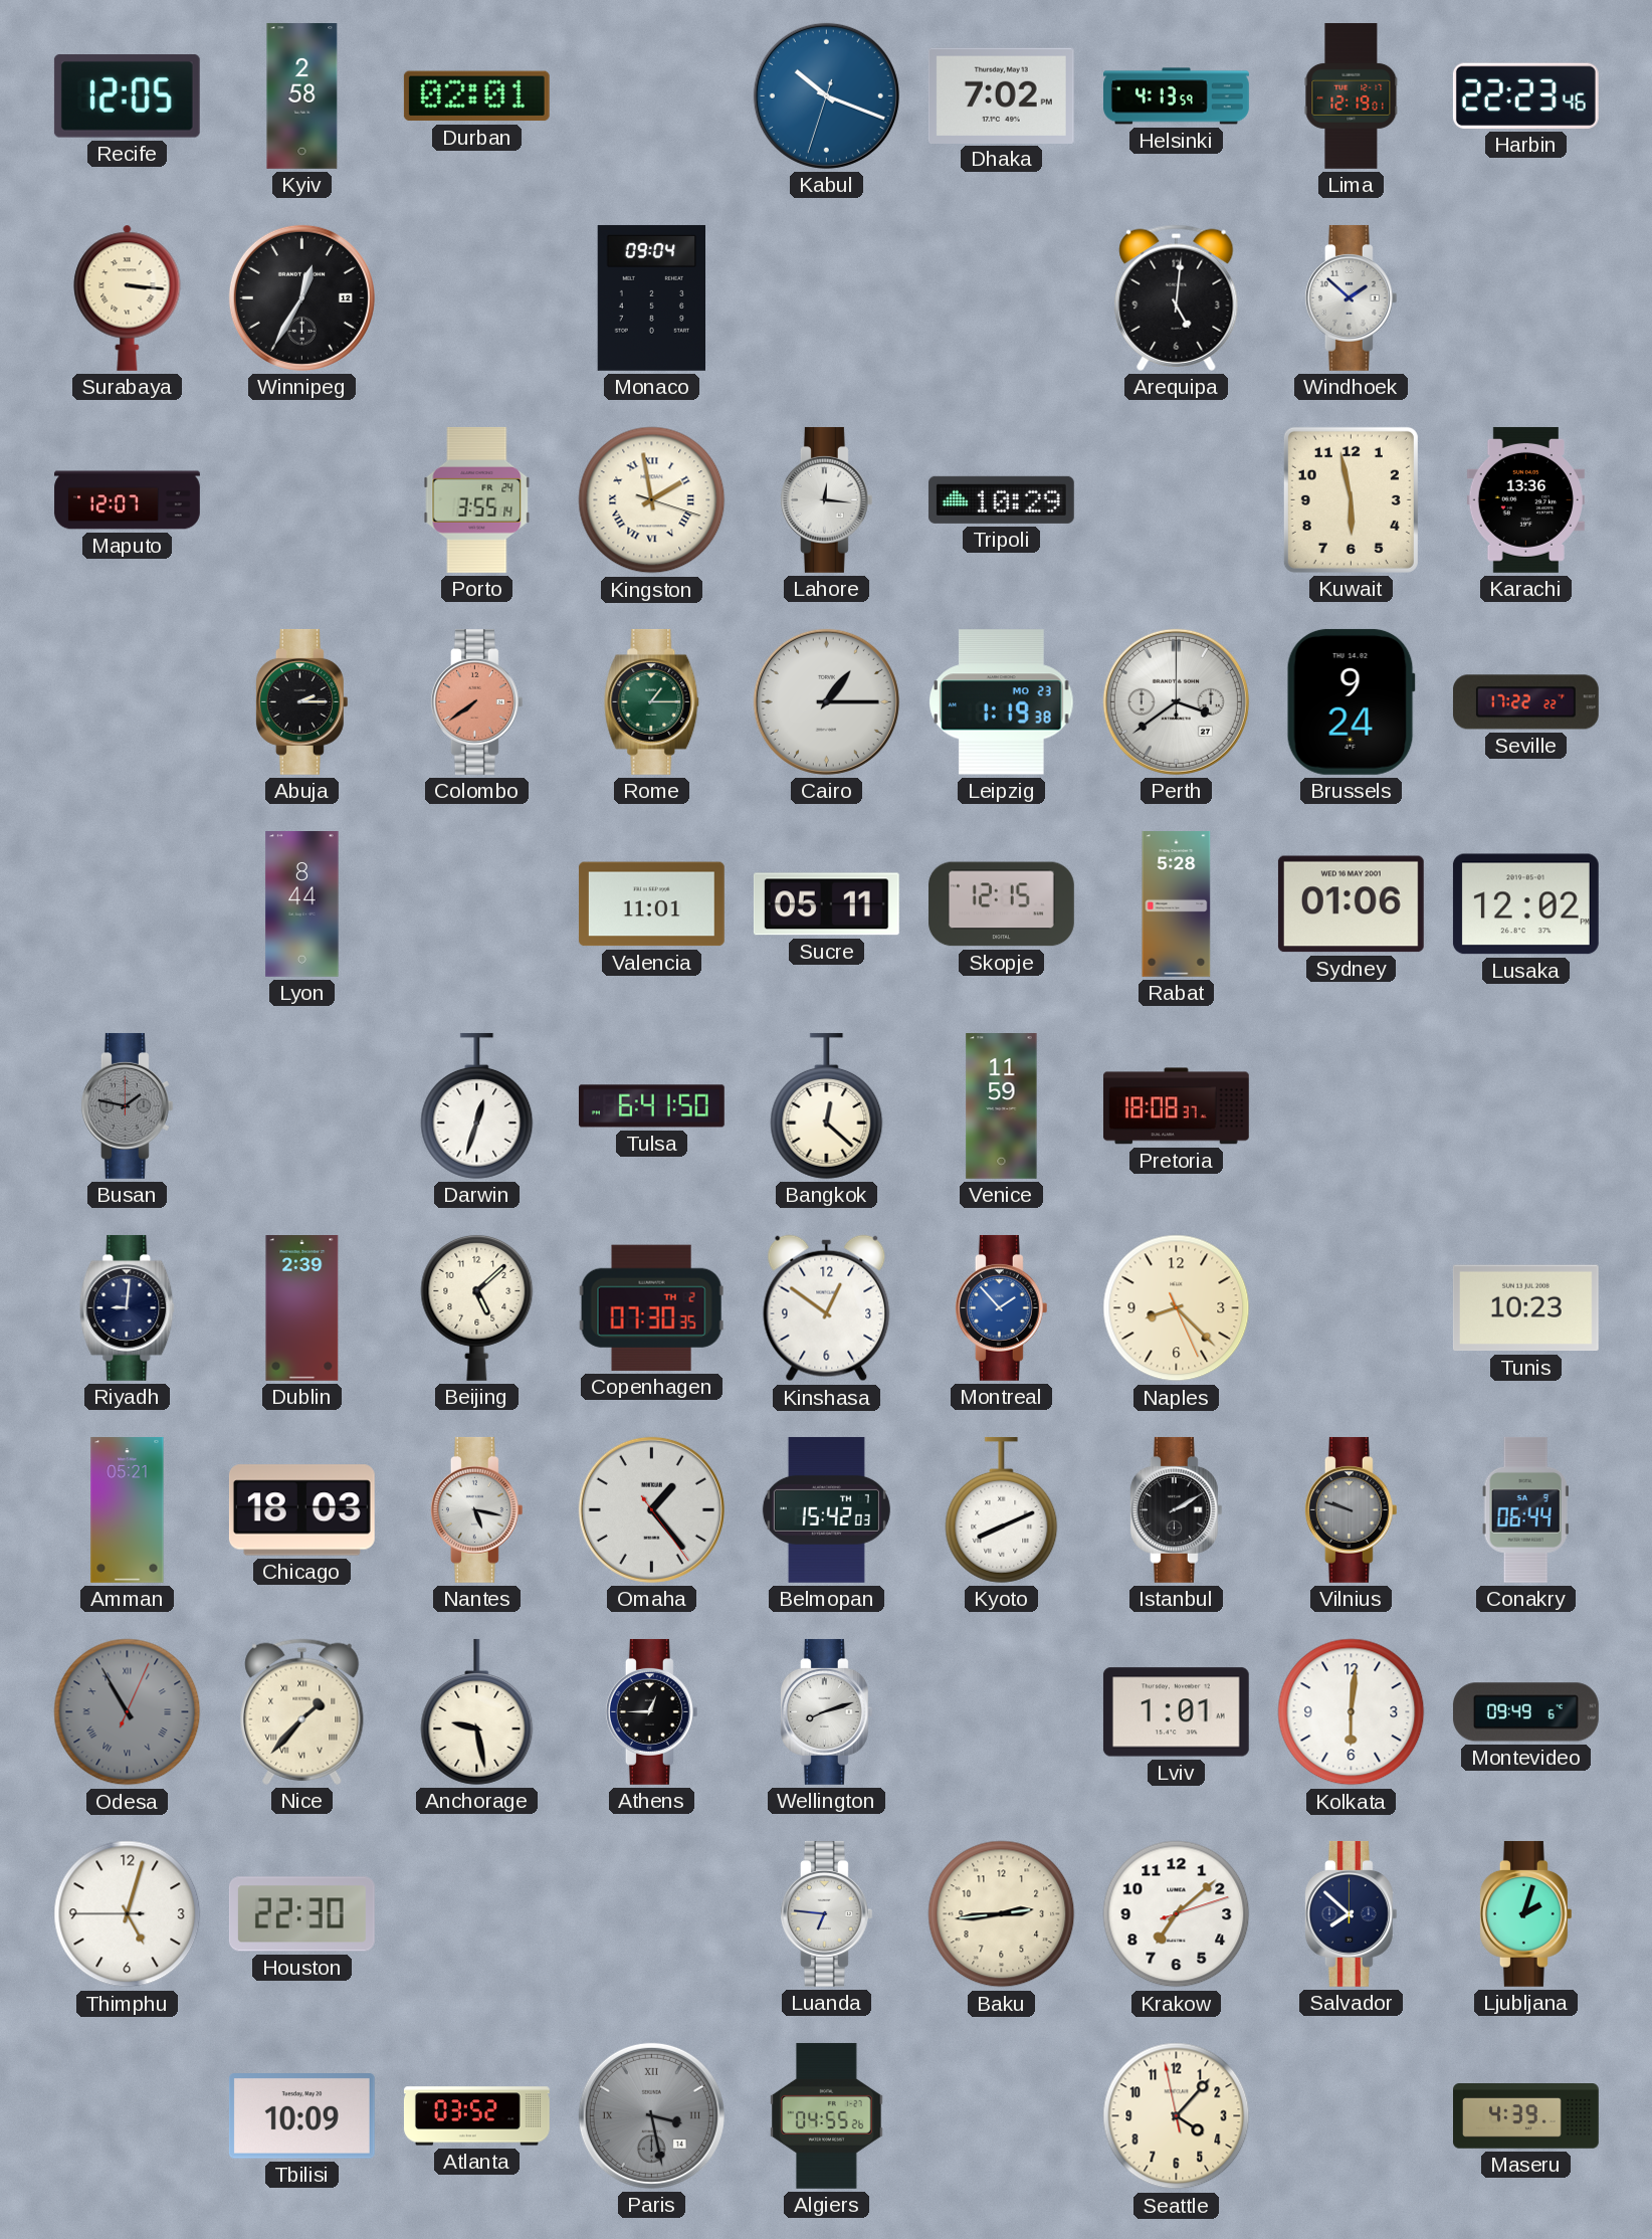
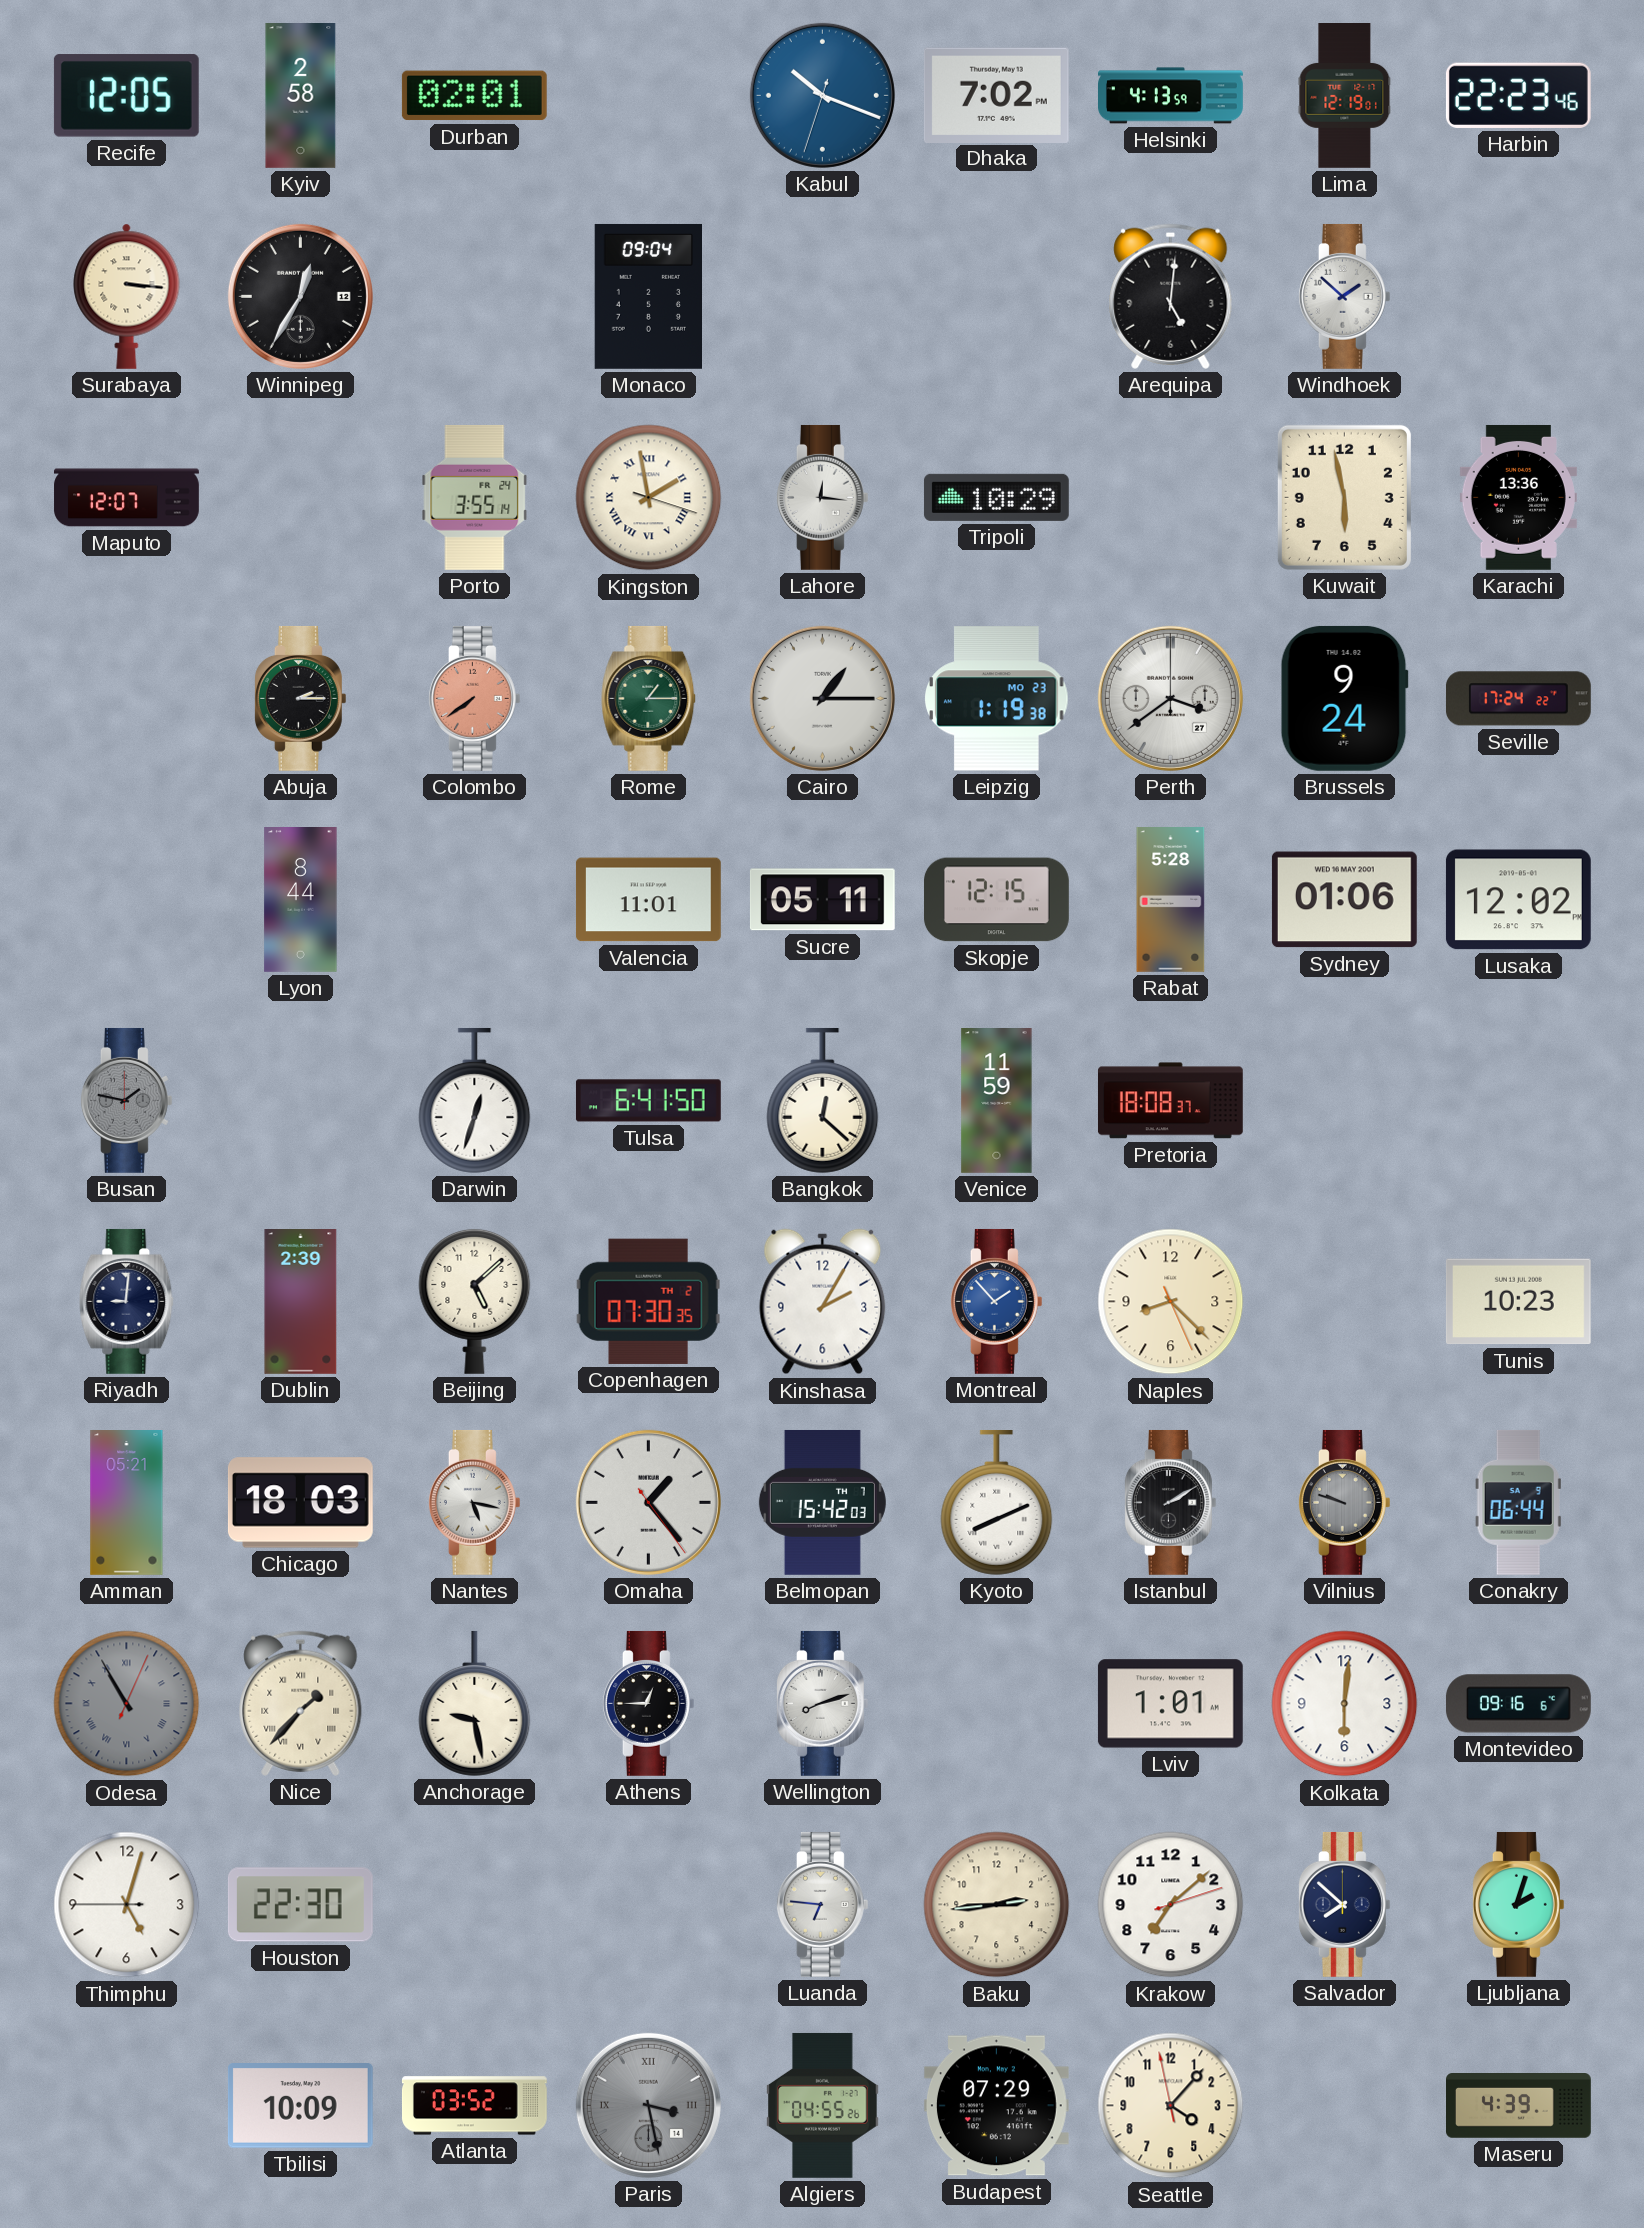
Seville: 17:22 -> 17:24
Kinshasa: 12:51 -> 2:05
Montevideo: 09:49 -> 09:16
Budapest: none -> 07:29
